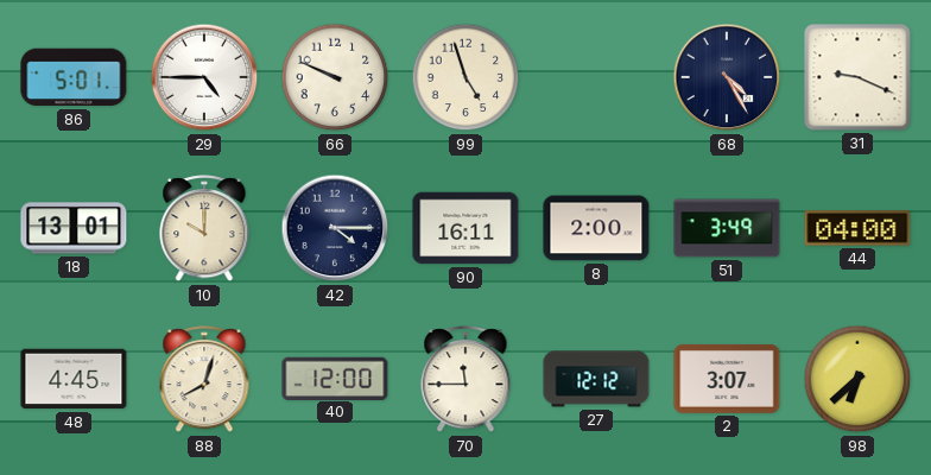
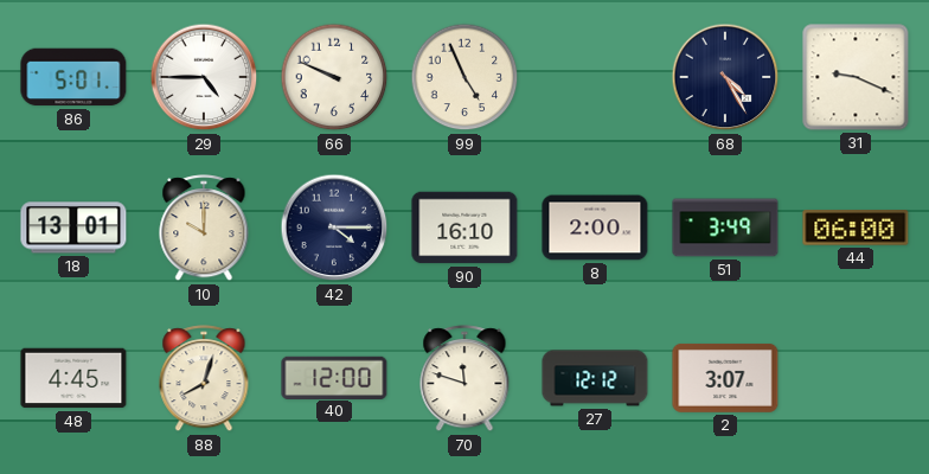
99: 4:57 -> 4:56
90: 16:11 -> 16:10
44: 04:00 -> 06:00
70: 11:45 -> 11:48
98: 6:38 -> none
